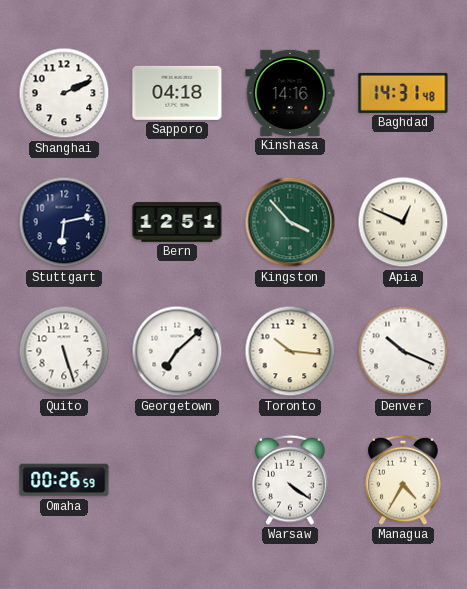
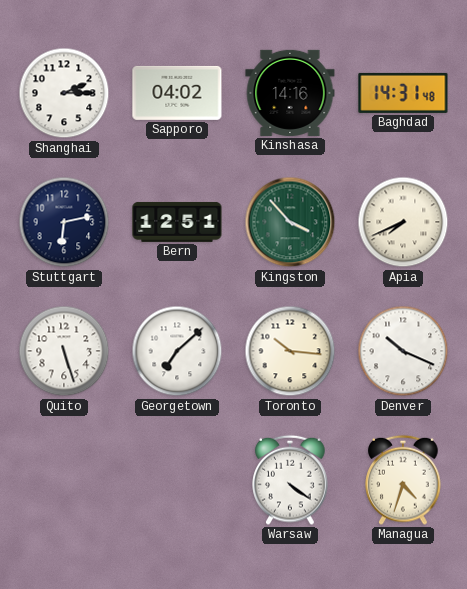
Shanghai: 2:11 -> 2:15
Sapporo: 04:18 -> 04:02
Apia: 12:49 -> 7:41
Omaha: 00:26 -> none
Managua: 4:35 -> 4:33
